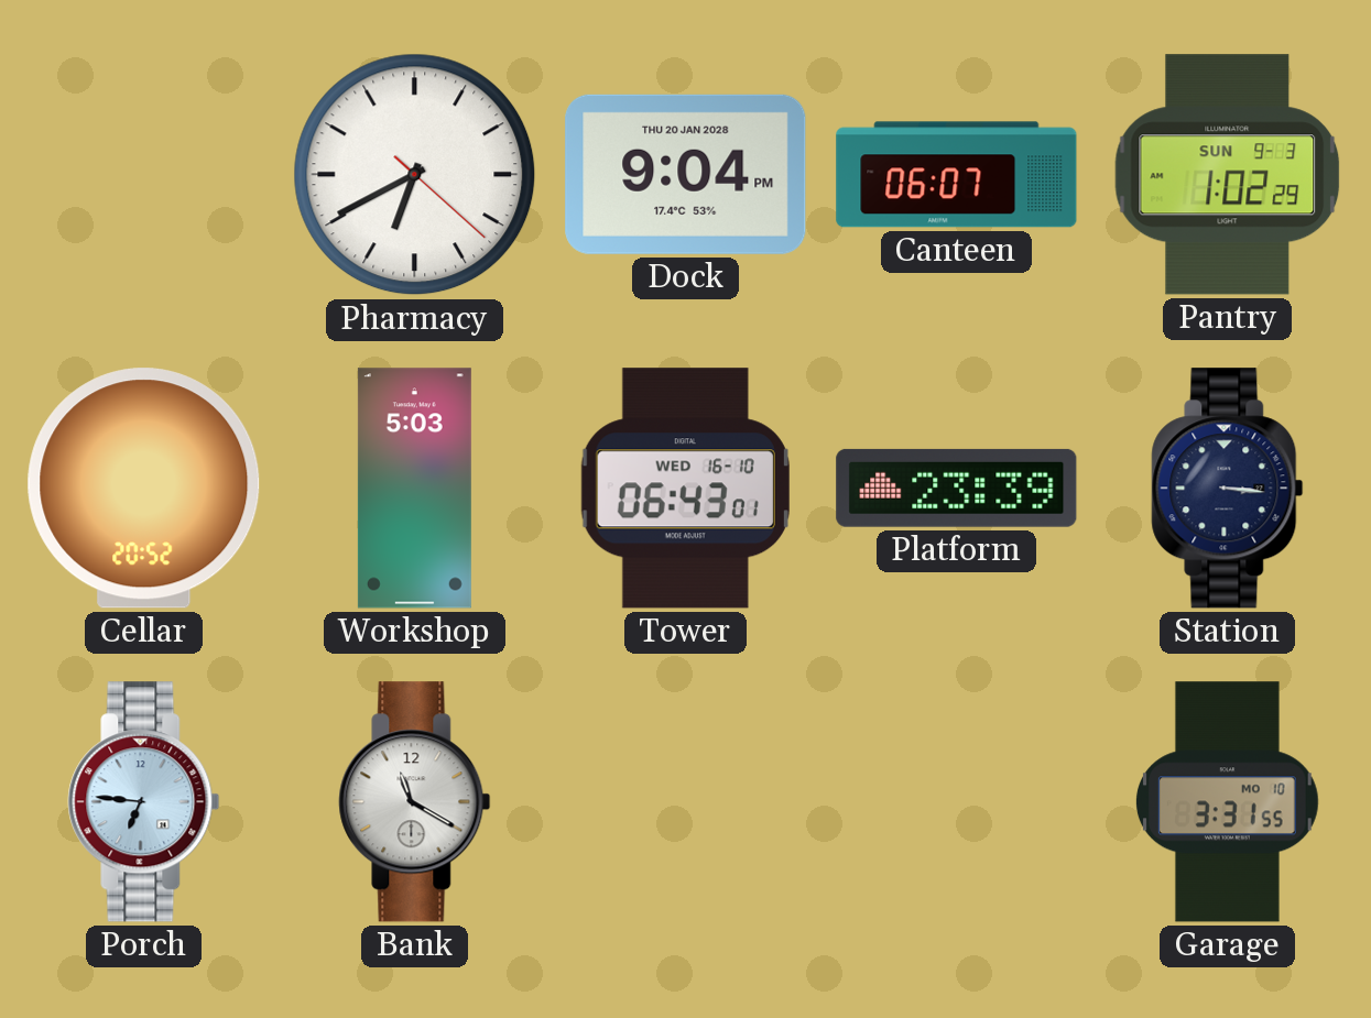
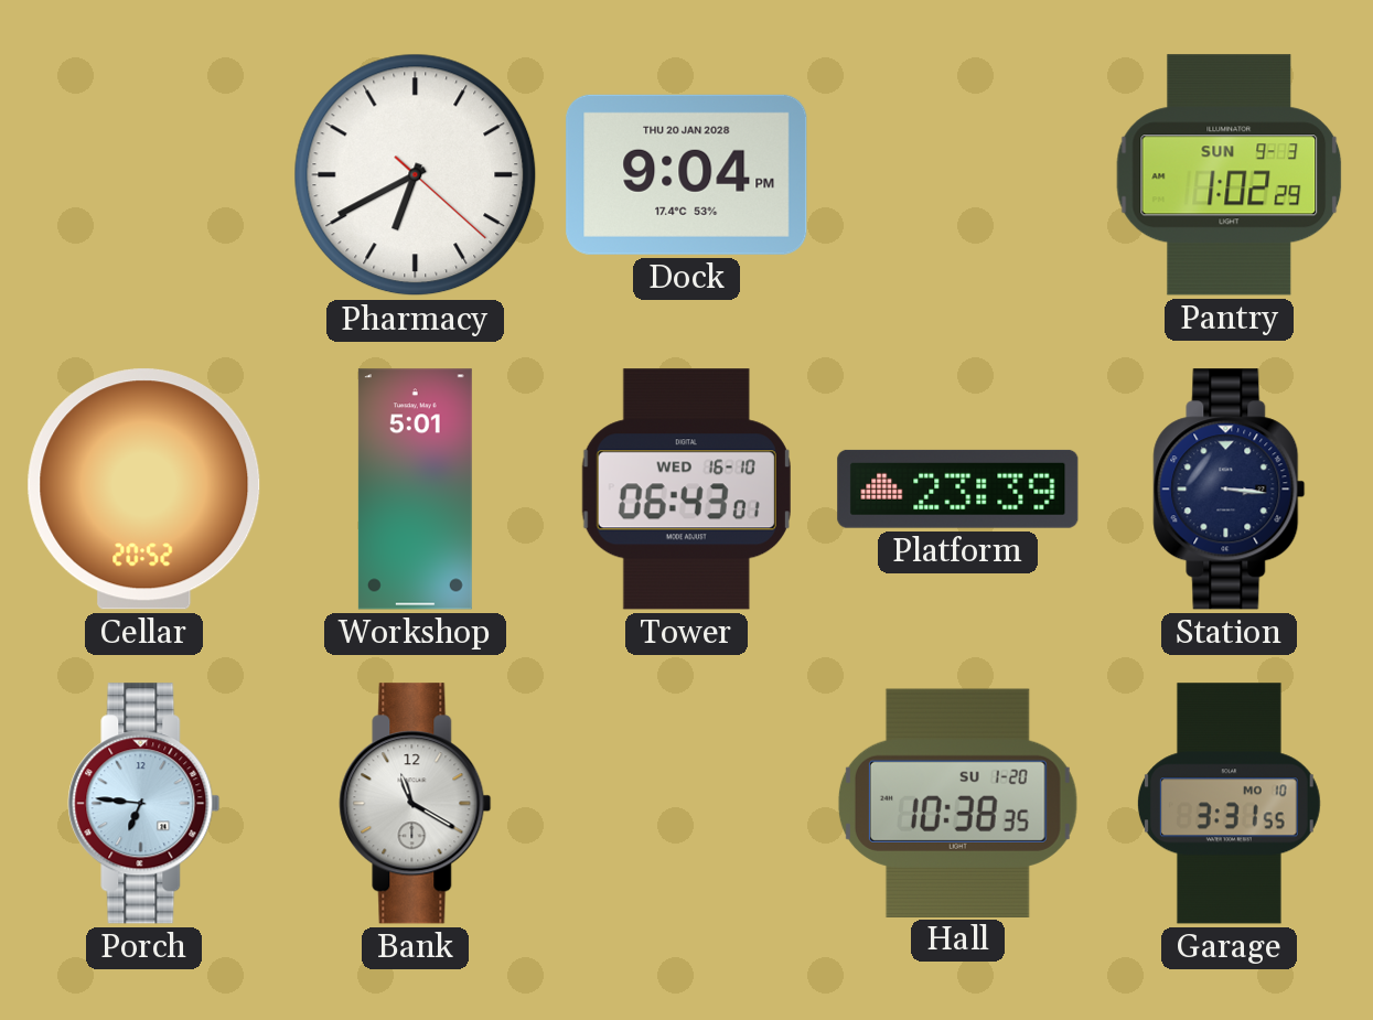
Canteen: 06:07 -> none
Workshop: 5:03 -> 5:01
Hall: none -> 10:38
